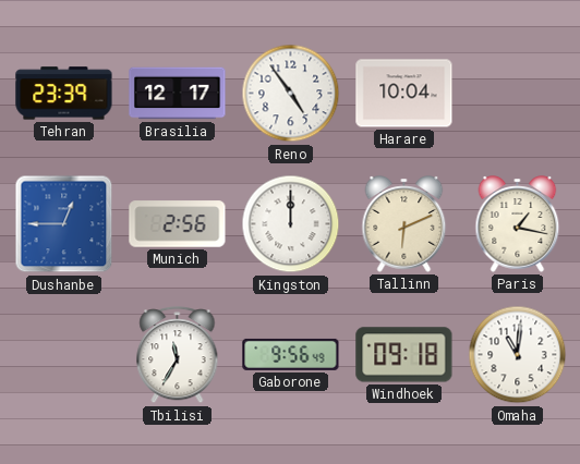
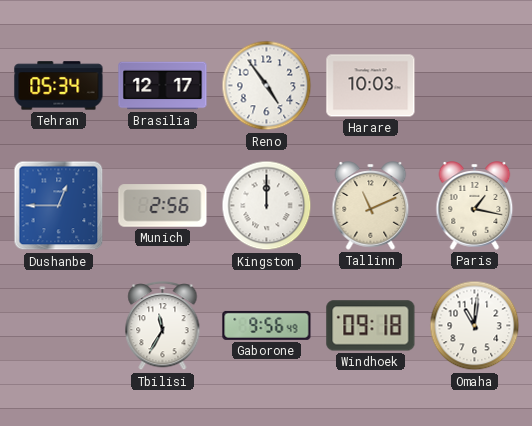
Tehran: 23:39 -> 05:34
Harare: 10:04 -> 10:03
Tallinn: 6:11 -> 11:11
